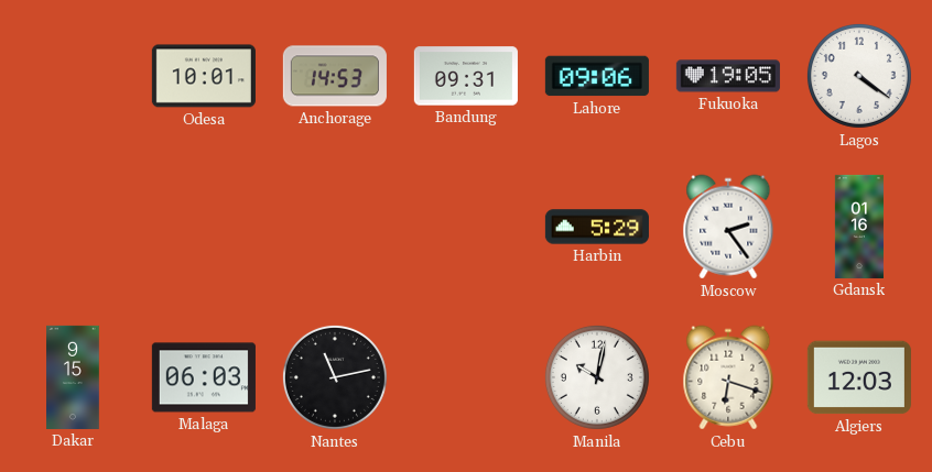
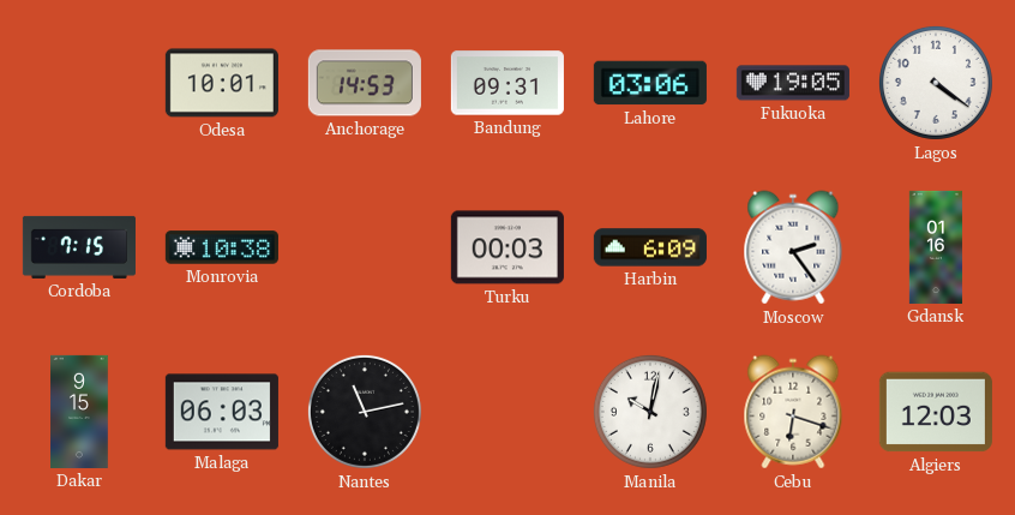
Lahore: 09:06 -> 03:06
Cordoba: none -> 7:15
Monrovia: none -> 10:38
Turku: none -> 00:03
Harbin: 5:29 -> 6:09
